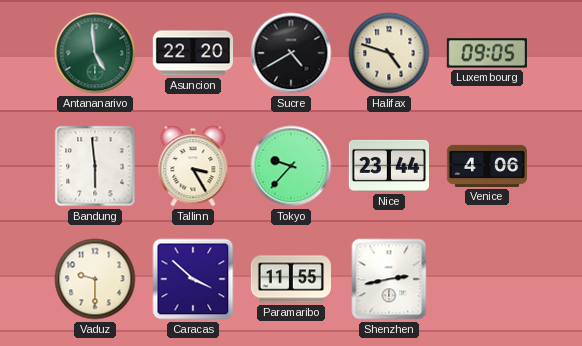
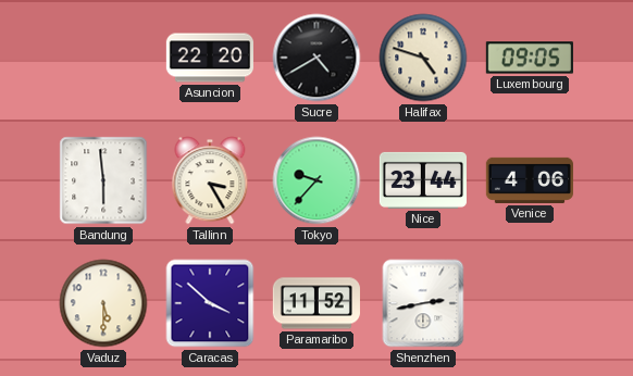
Antananarivo: 4:59 -> none
Vaduz: 9:30 -> 5:30
Paramaribo: 11:55 -> 11:52
